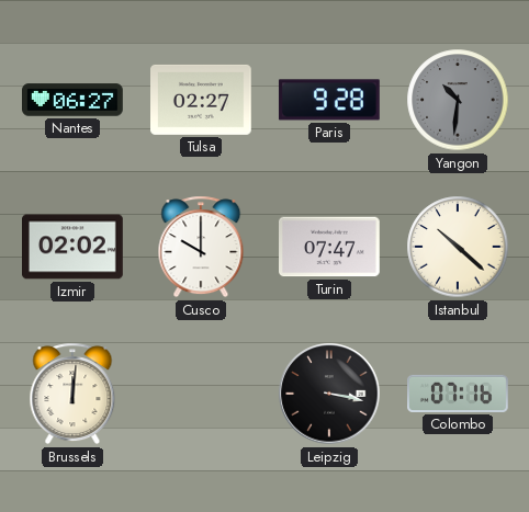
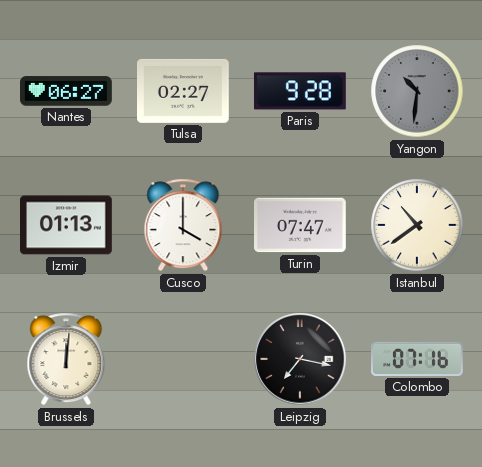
Izmir: 02:02 -> 01:13
Cusco: 10:00 -> 4:00
Istanbul: 10:22 -> 10:39
Leipzig: 3:17 -> 7:17
